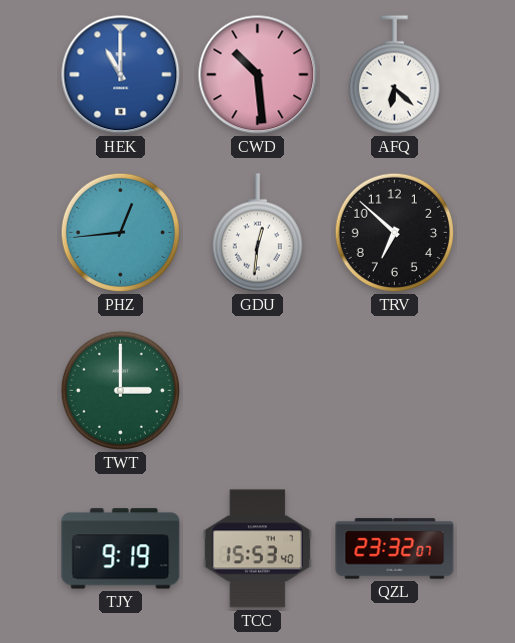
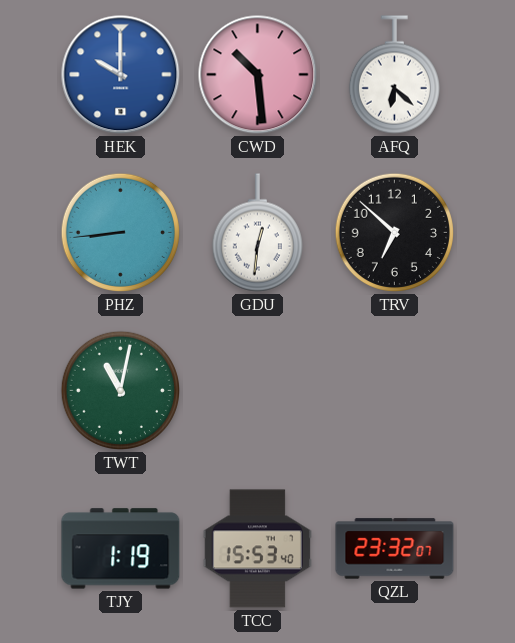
HEK: 11:00 -> 10:00
PHZ: 12:44 -> 8:44
TWT: 3:00 -> 11:02
TJY: 9:19 -> 1:19
